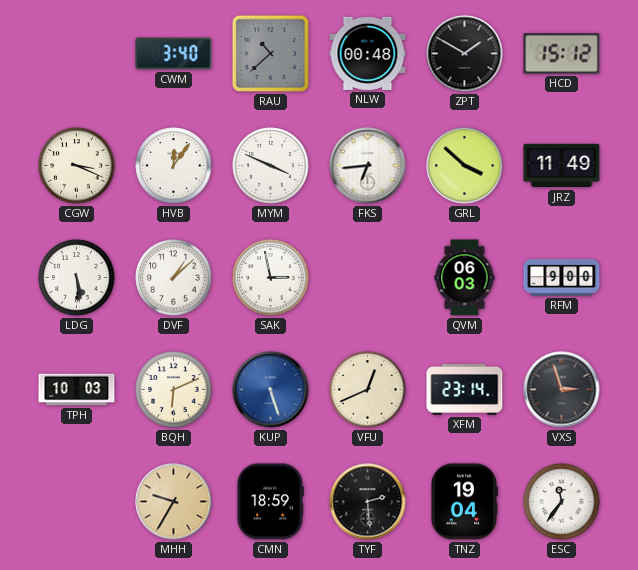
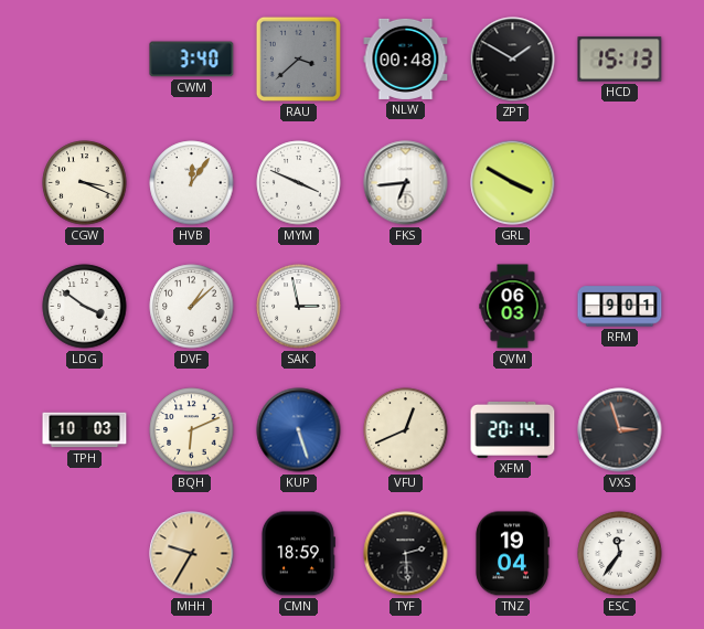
RAU: 10:38 -> 3:38
HCD: 15:12 -> 15:13
GRL: 3:52 -> 3:50
JRZ: 11:49 -> none
LDG: 5:29 -> 3:51
RFM: 9:00 -> 9:01
XFM: 23:14 -> 20:14
